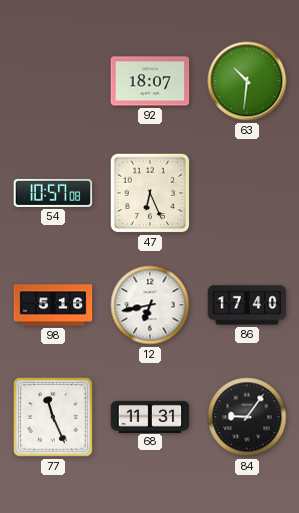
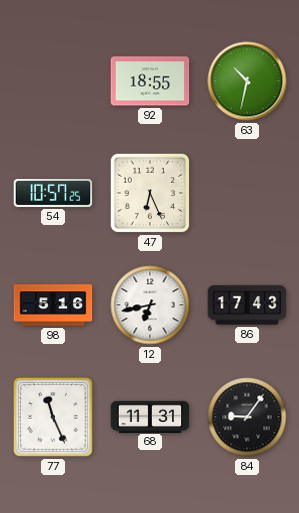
92: 18:07 -> 18:55
63: 10:31 -> 10:32
54: 10:57:08 -> 10:57:25
86: 17:40 -> 17:43
